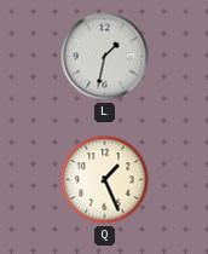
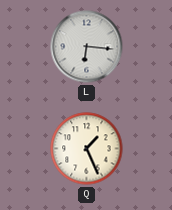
L: 1:32 -> 6:16
